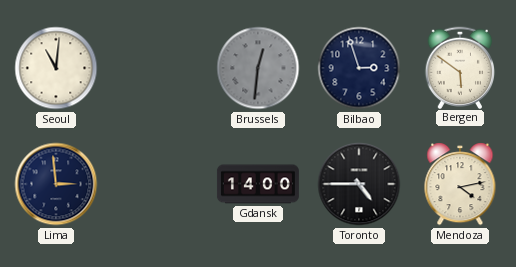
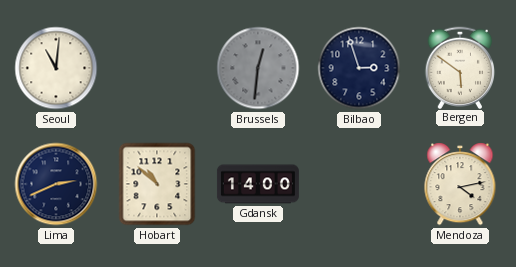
Lima: 2:59 -> 2:41
Hobart: none -> 10:52
Toronto: 4:45 -> none
